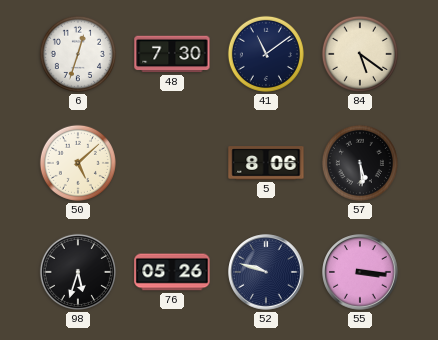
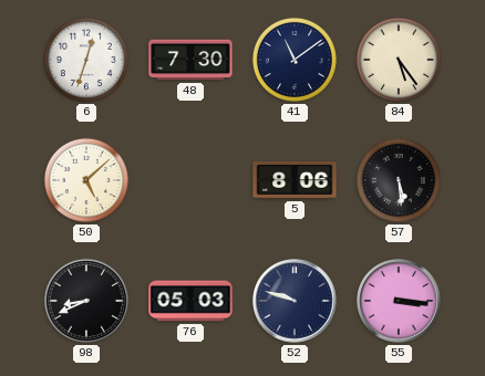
84: 5:21 -> 5:24
98: 5:33 -> 8:41
76: 05:26 -> 05:03
